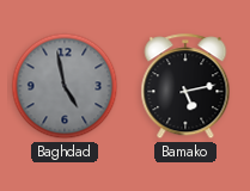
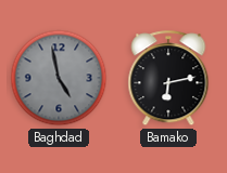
Bamako: 5:13 -> 6:13
